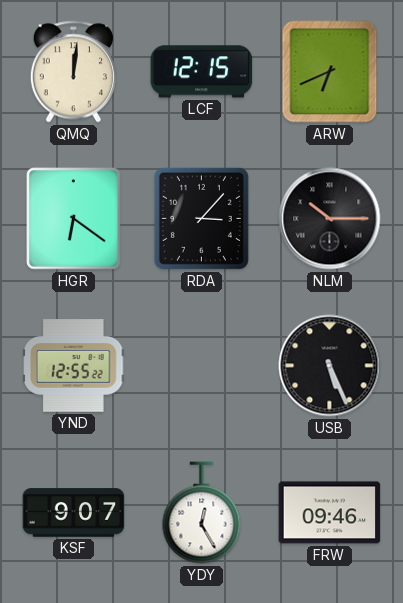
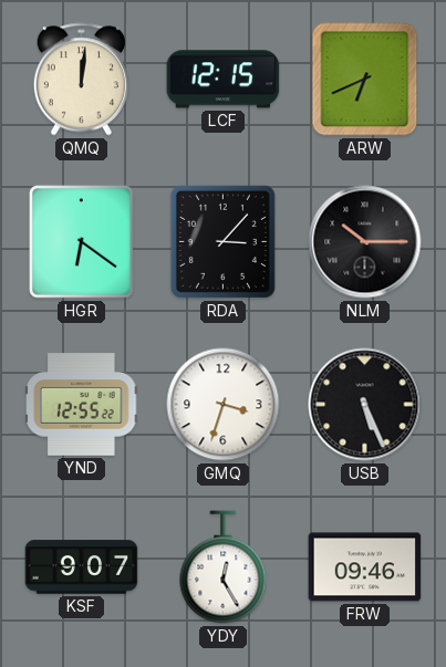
GMQ: none -> 3:33
